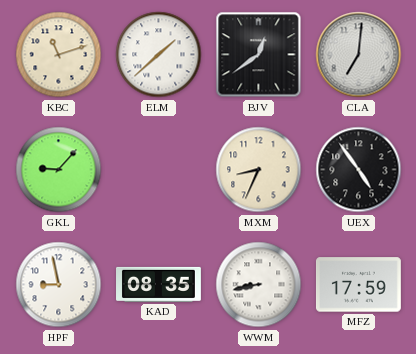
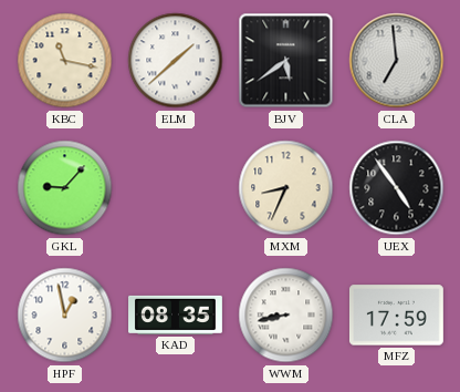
KBC: 11:12 -> 11:17
BJV: 12:39 -> 5:39
CLA: 7:01 -> 6:59
HPF: 8:58 -> 12:58
